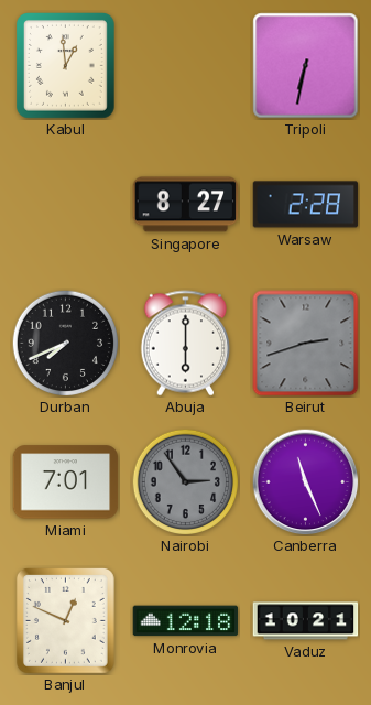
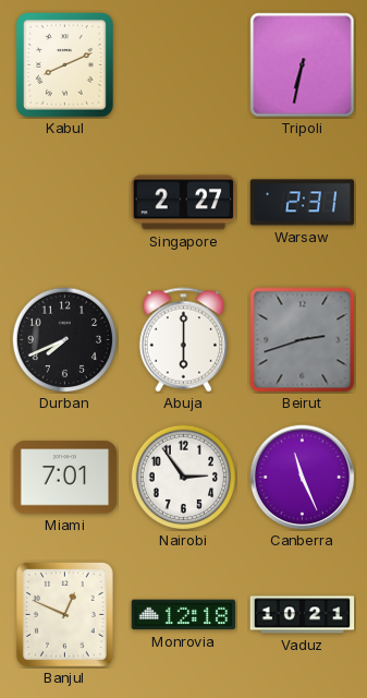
Kabul: 12:59 -> 8:11
Singapore: 8:27 -> 2:27
Warsaw: 2:28 -> 2:31
Nairobi dial: grey -> white
